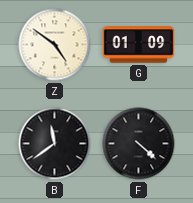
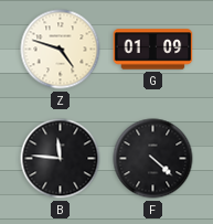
Z: 4:51 -> 4:48
B: 11:39 -> 11:46
